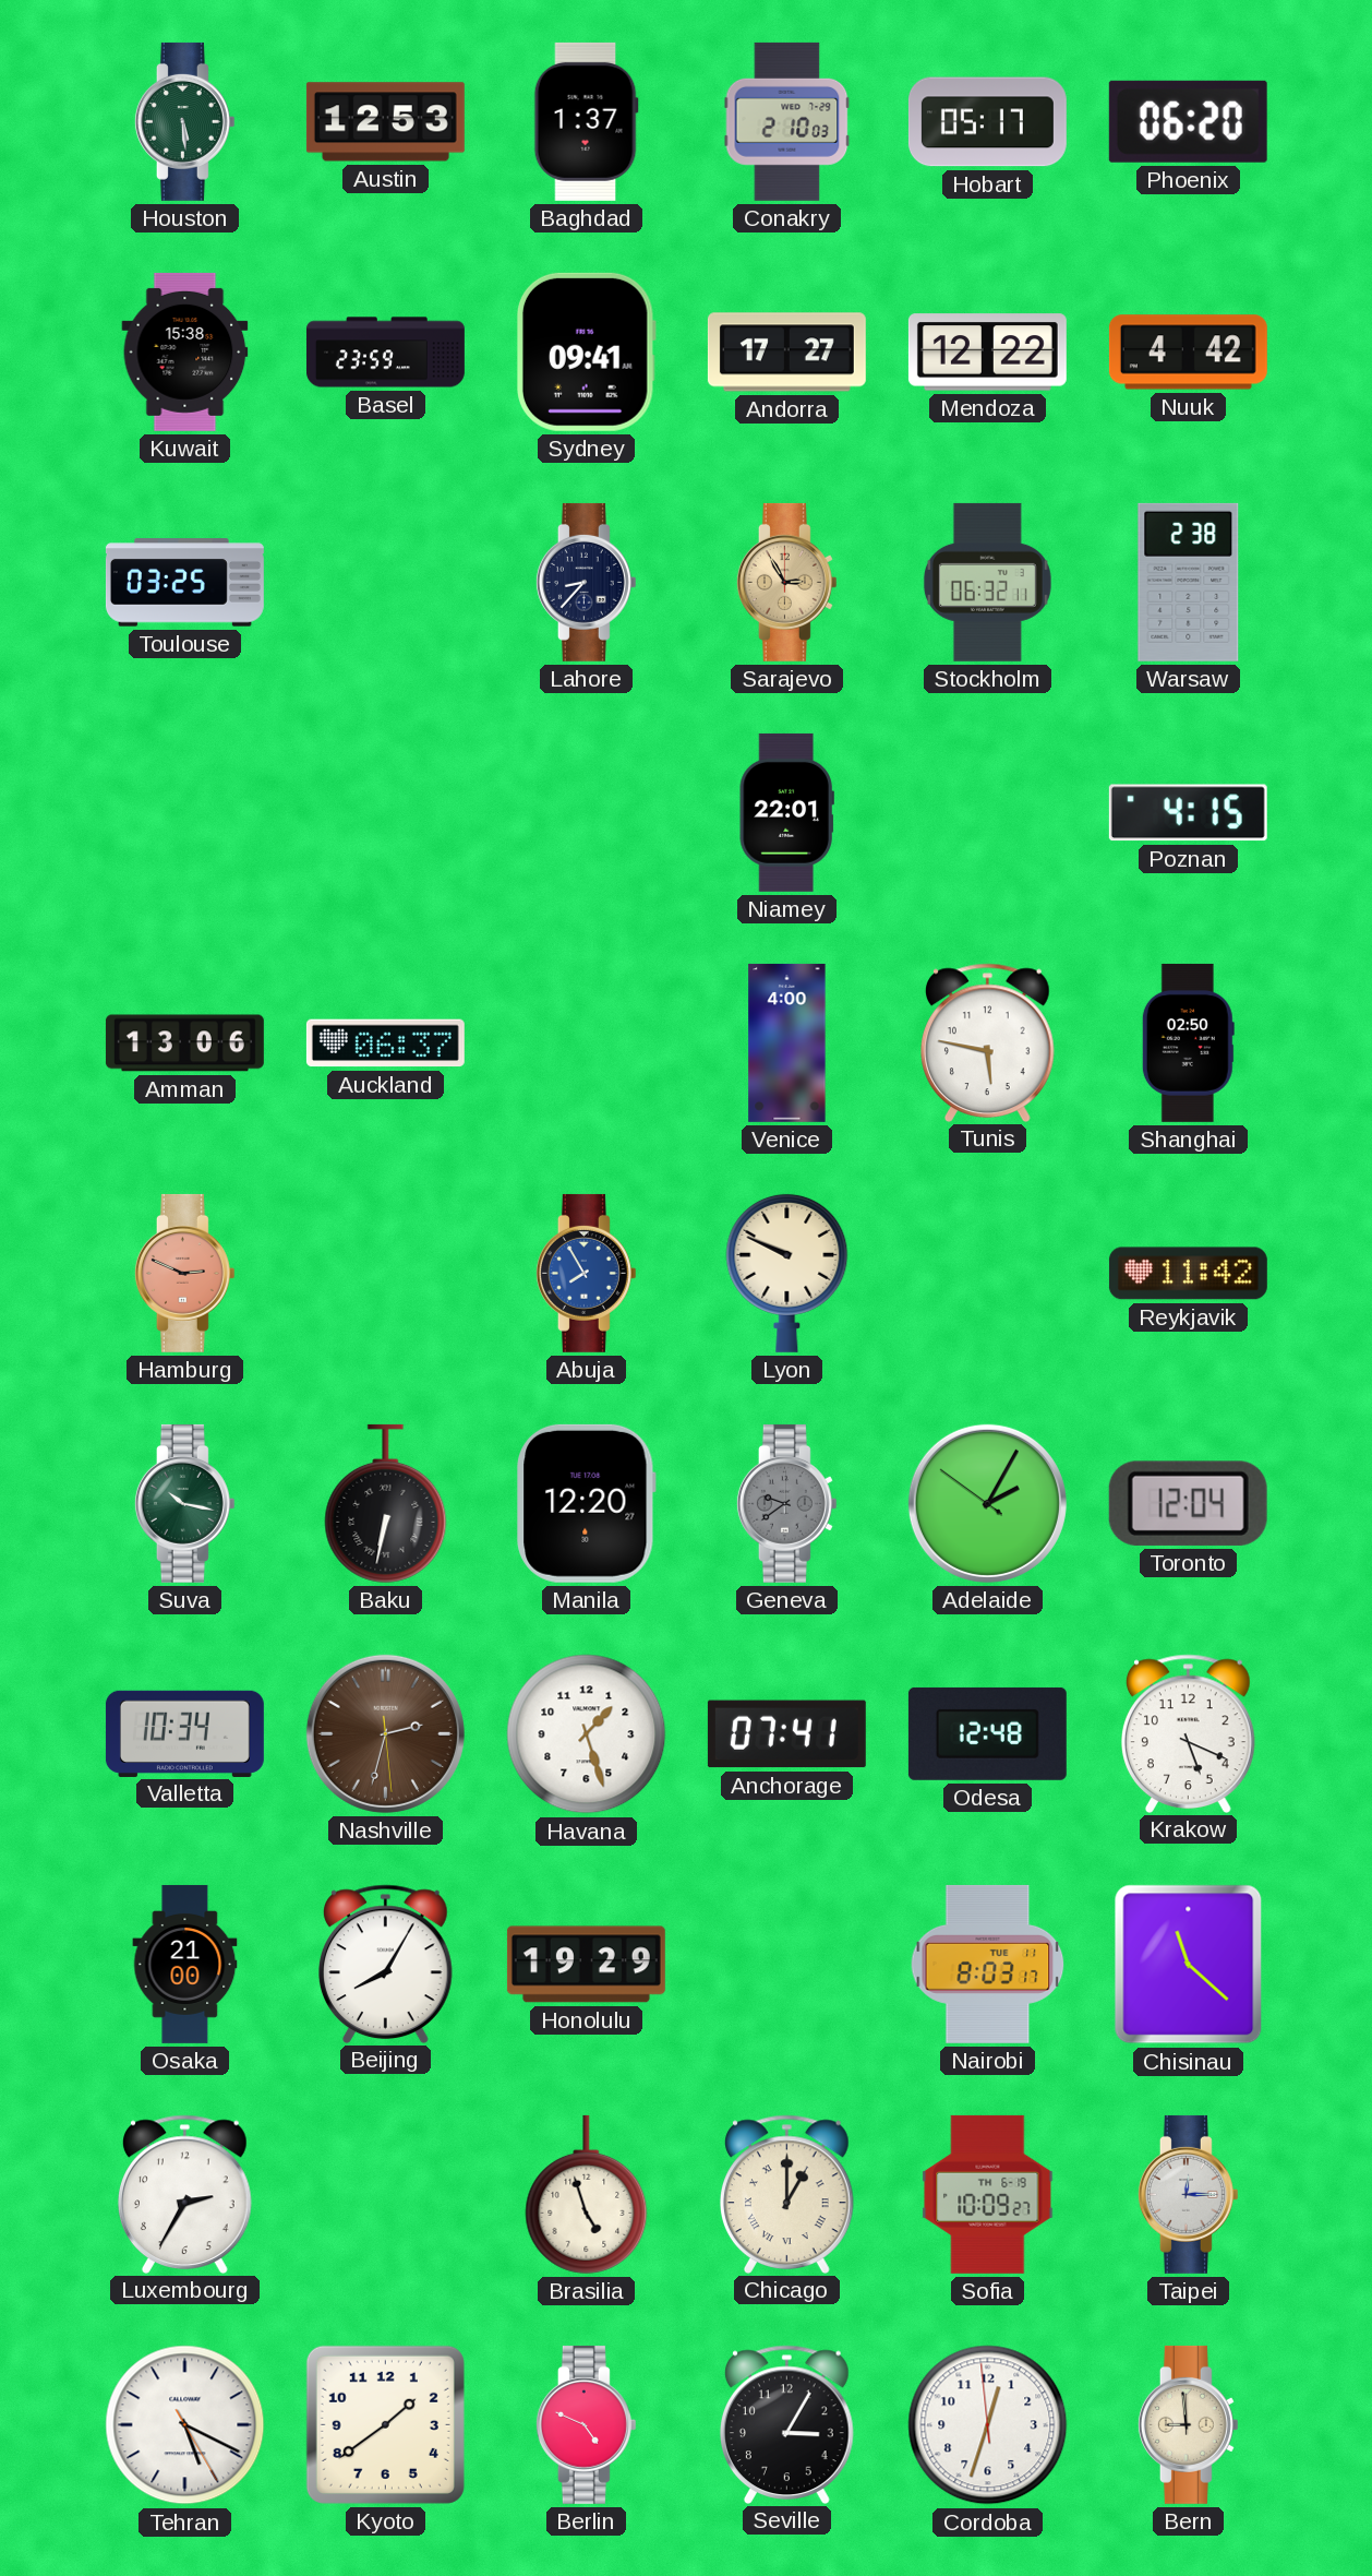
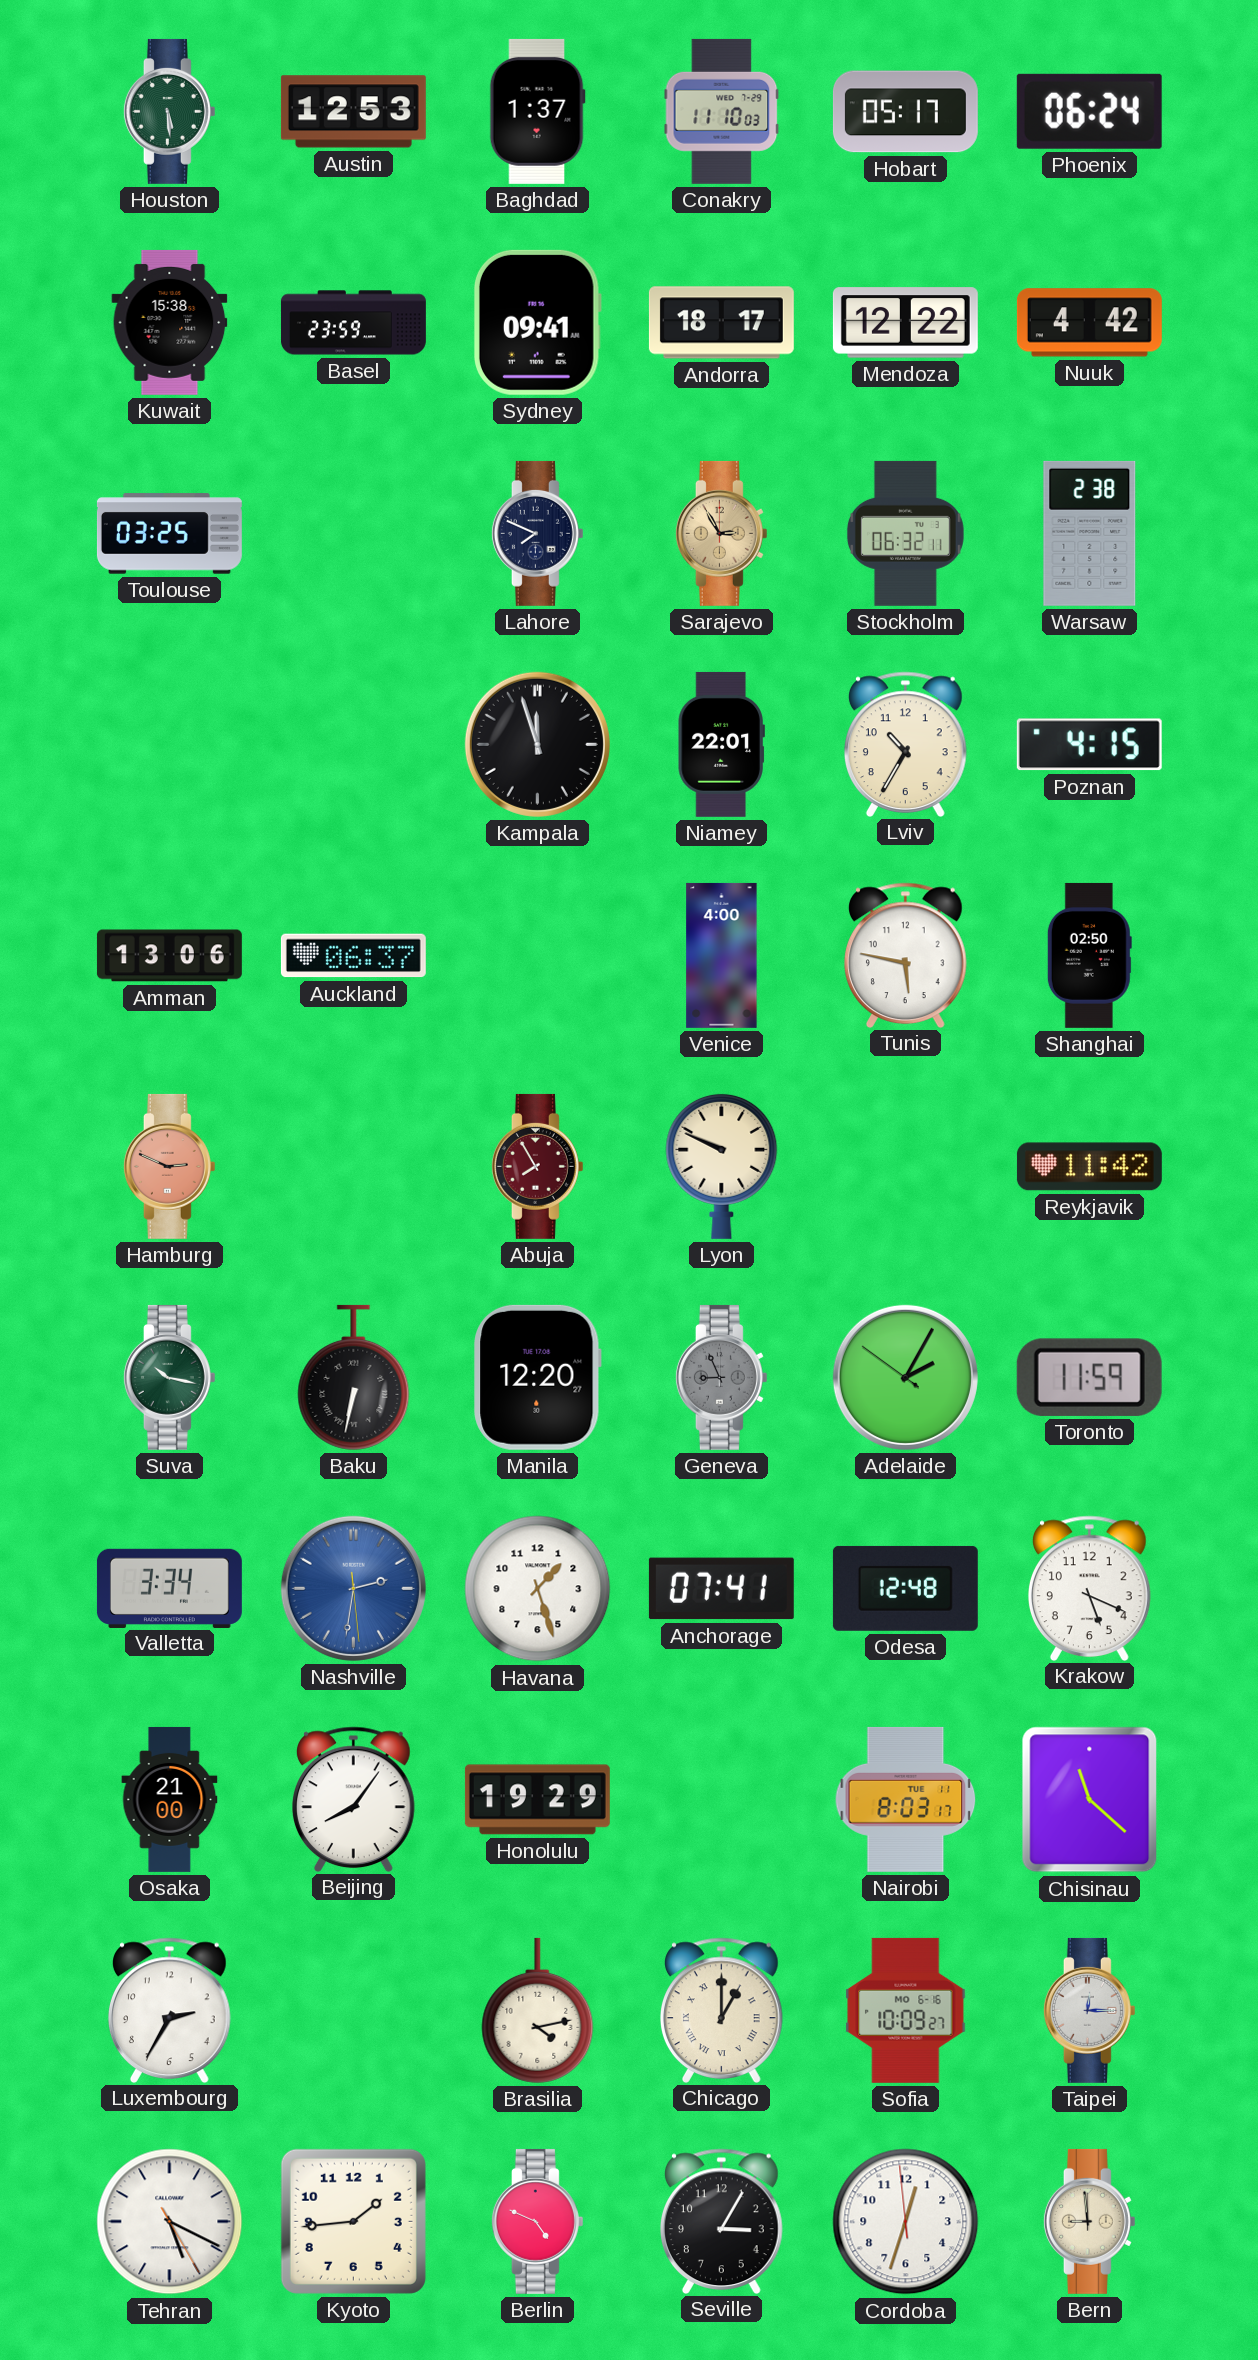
Conakry: 2:10 -> 11:10
Phoenix: 06:20 -> 06:24
Andorra: 17:27 -> 18:17
Lahore: 8:37 -> 7:49
Kampala: none -> 11:57
Lviv: none -> 10:35
Abuja dial: blue -> burgundy
Geneva: 9:39 -> 8:56
Toronto: 12:04 -> 11:59
Valletta: 10:34 -> 3:34
Nashville: 2:32 -> 2:31
Nashville dial: brown -> blue
Beijing: 8:05 -> 8:06
Brasilia: 4:57 -> 4:13
Sofia date: TH 6-19 -> MO 6-16
Kyoto: 1:39 -> 1:44
